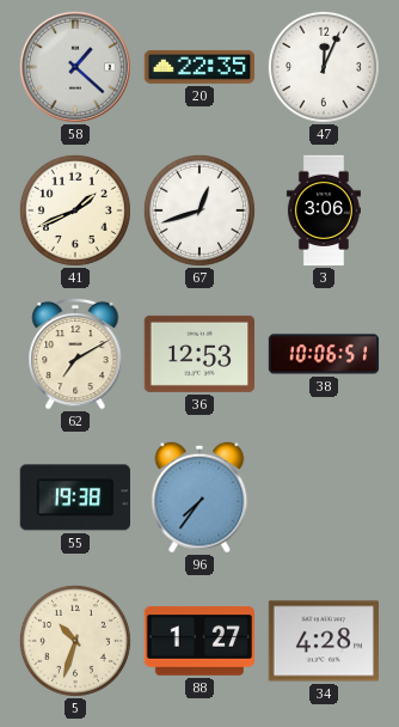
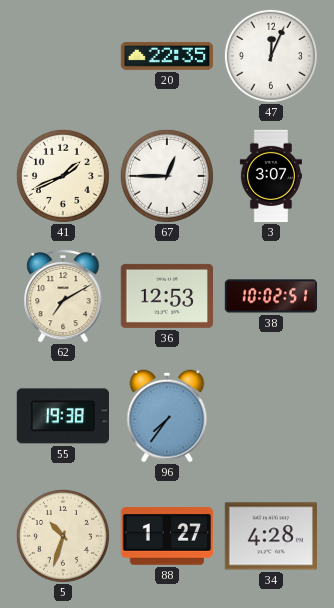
58: 1:22 -> none
67: 12:42 -> 12:45
3: 3:06 -> 3:07
38: 10:06 -> 10:02
